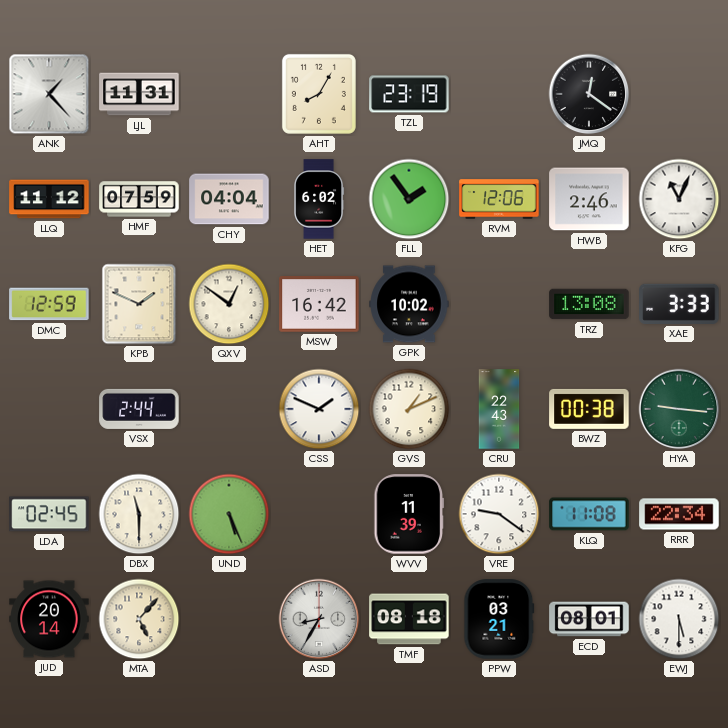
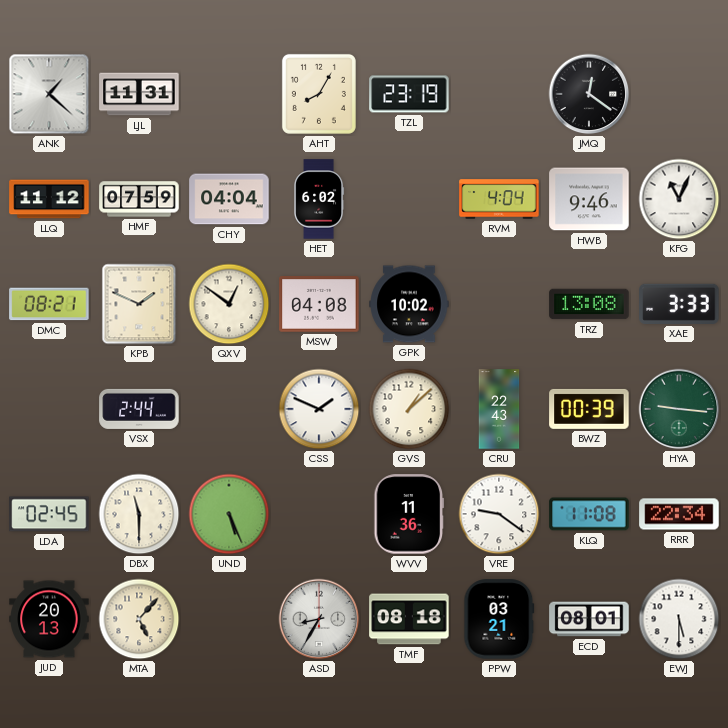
ANK: 1:23 -> 1:22
FLL: 1:54 -> none
RVM: 12:06 -> 4:04
HWB: 2:46 -> 9:46
DMC: 12:59 -> 08:21
MSW: 16:42 -> 04:08
GVS: 1:11 -> 1:08
BWZ: 00:38 -> 00:39
WVV: 11:39 -> 11:36
JUD: 20:14 -> 20:13
